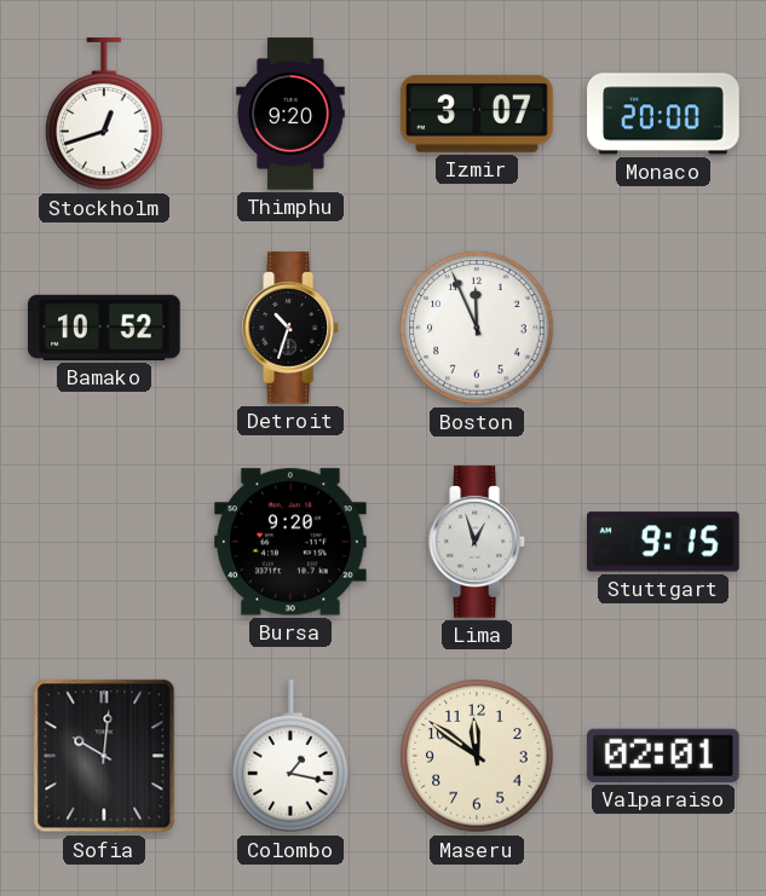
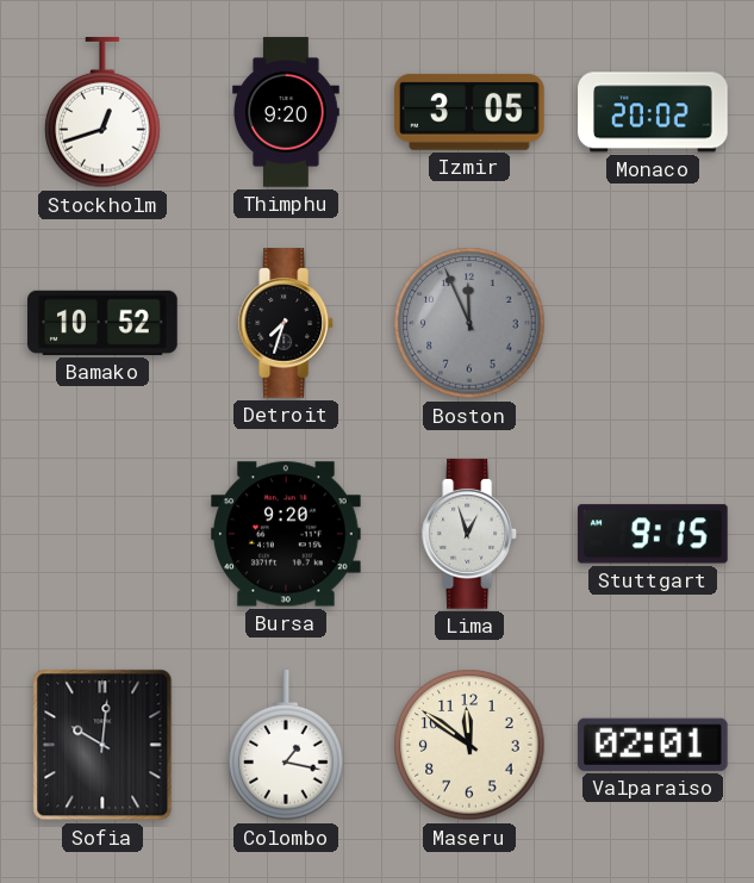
Izmir: 3:07 -> 3:05
Monaco: 20:00 -> 20:02
Detroit: 10:33 -> 7:33
Boston dial: white -> grey
